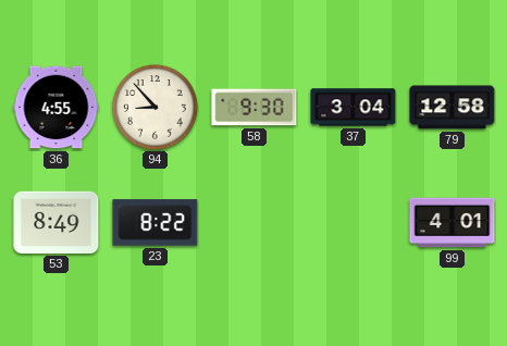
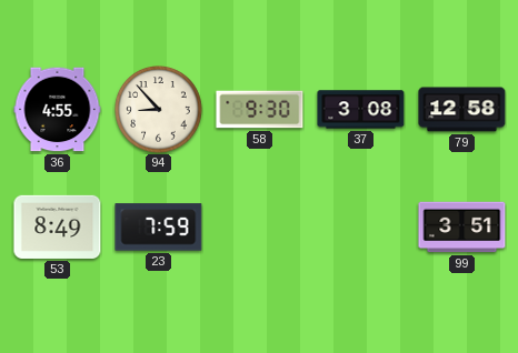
37: 3:04 -> 3:08
23: 8:22 -> 7:59
99: 4:01 -> 3:51
